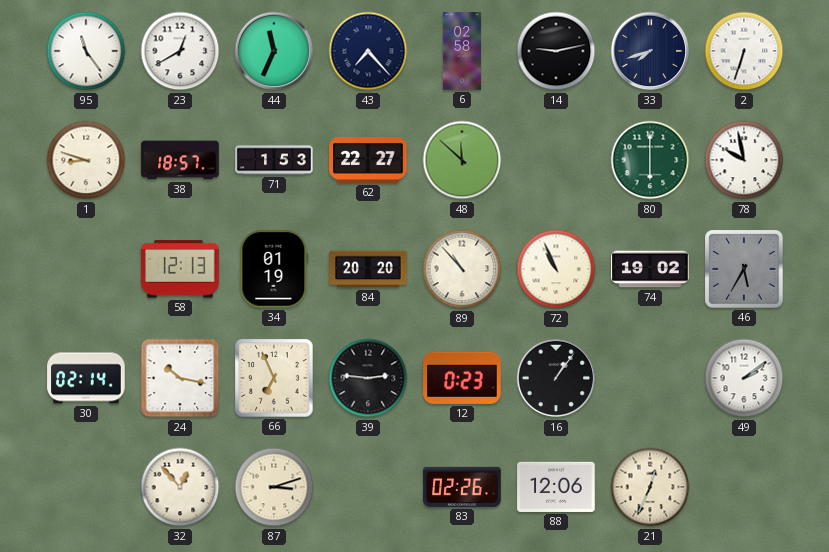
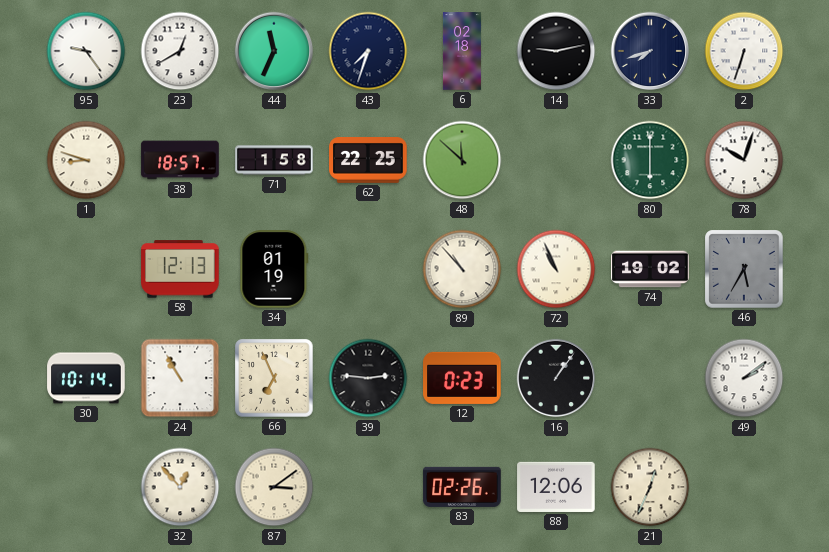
95: 11:24 -> 9:24
43: 7:23 -> 7:33
6: 02:58 -> 02:18
71: 1:53 -> 1:58
62: 22:27 -> 22:25
78: 9:58 -> 10:03
84: 20:20 -> none
30: 02:14 -> 10:14
24: 10:17 -> 10:55
87: 3:12 -> 3:09
